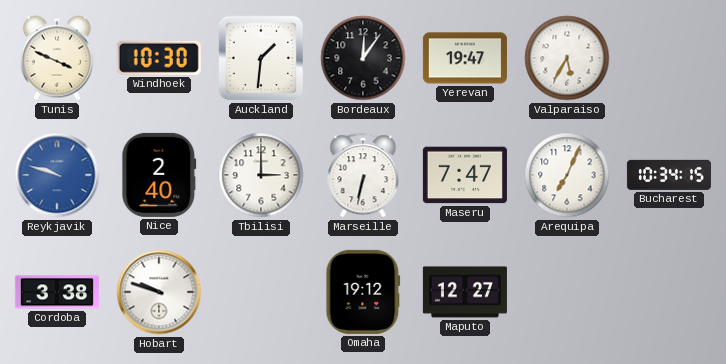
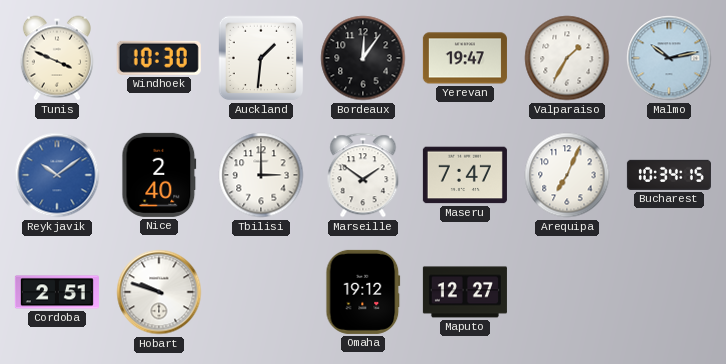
Valparaiso: 5:35 -> 1:35
Malmo: none -> 10:13
Reykjavik: 9:48 -> 10:09
Marseille: 6:32 -> 1:51
Cordoba: 3:38 -> 2:51
